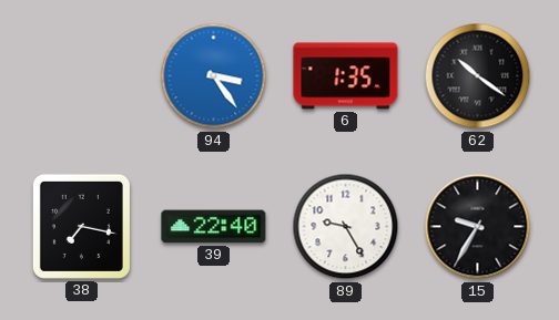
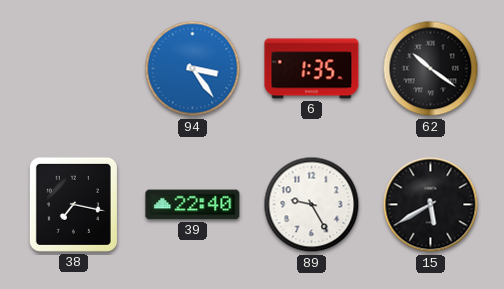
15: 9:35 -> 5:40
